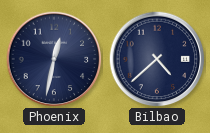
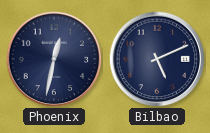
Bilbao: 4:38 -> 5:11
